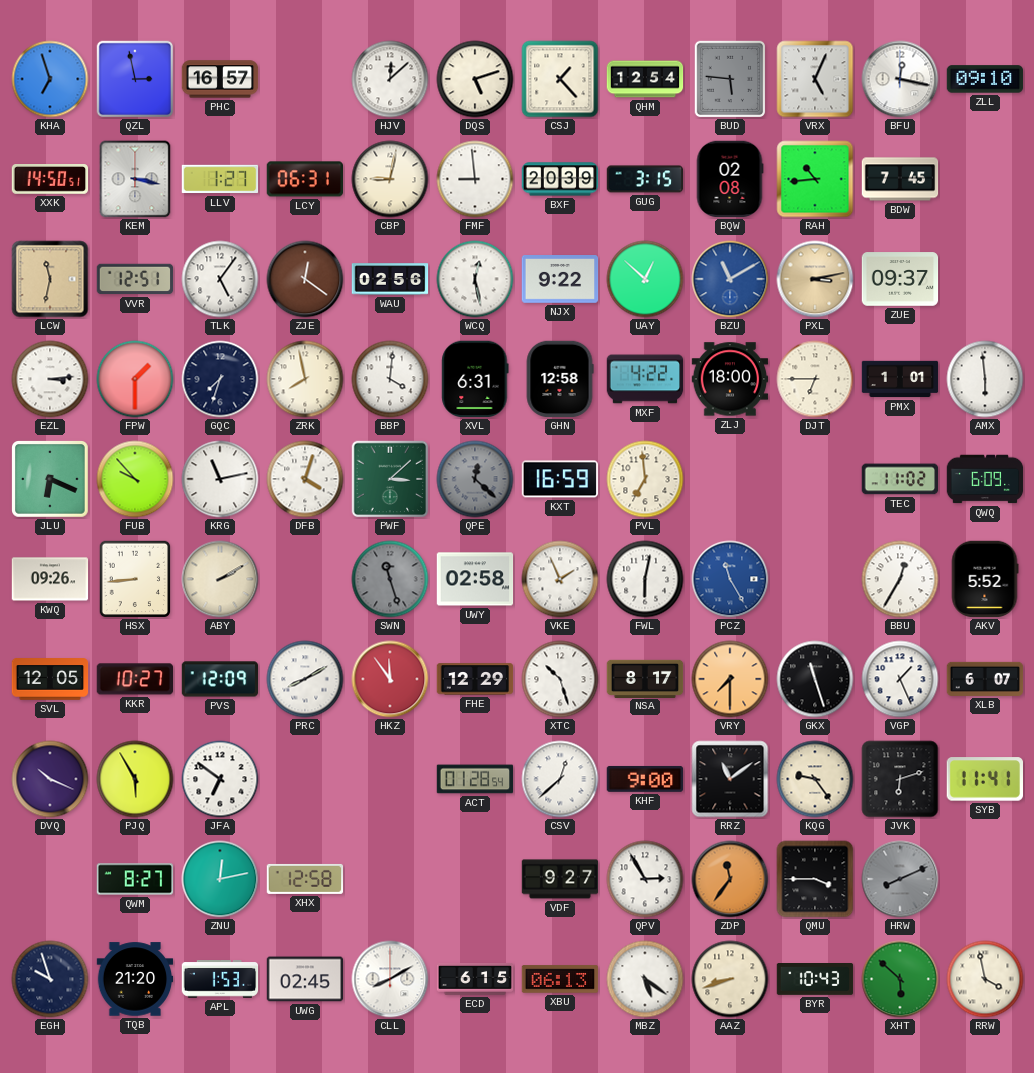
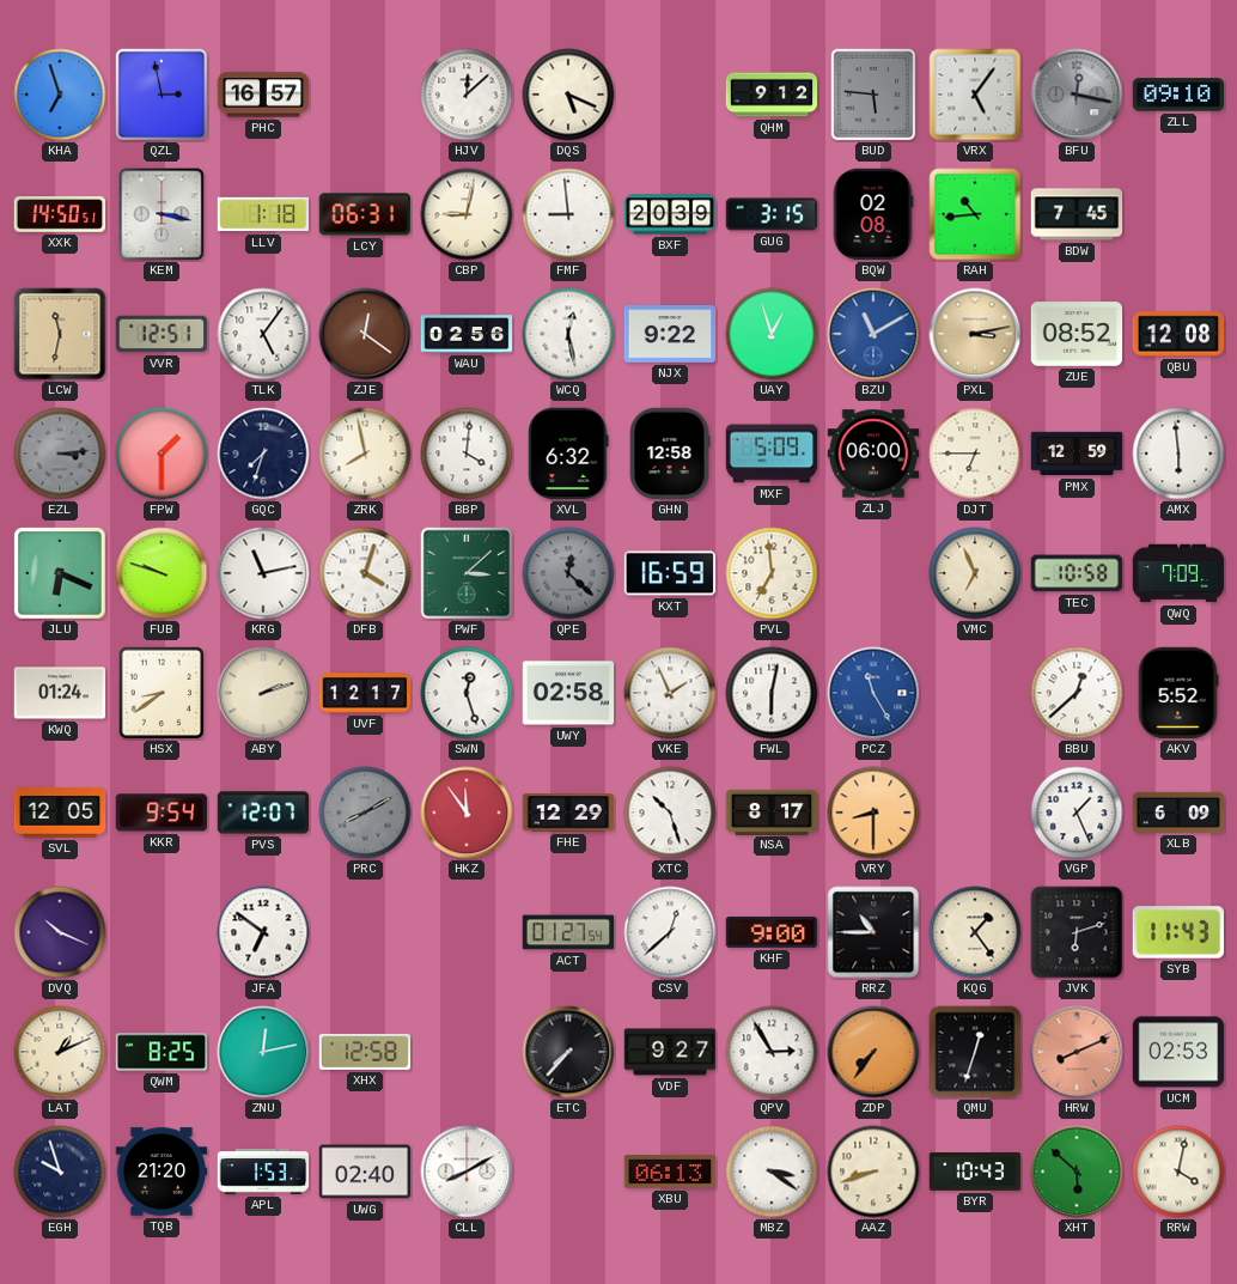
DQS: 5:12 -> 5:19
CSJ: 1:23 -> none
QHM: 12:54 -> 9:12
VRX: 5:04 -> 5:06
BFU dial: white -> grey
LLV: 1:27 -> 1:18
UAY: 12:52 -> 12:57
ZUE: 09:37 -> 08:52
QBU: none -> 12:08
EZL dial: white -> grey
XVL: 6:31 -> 6:32
MXF: 4:22 -> 5:09
ZLJ: 18:00 -> 06:00
PMX: 1:01 -> 12:59
FUB: 9:53 -> 9:48
VMC: none -> 6:56
TEC: 11:02 -> 10:58
QWQ: 6:09 -> 7:09
KWQ: 09:26 -> 01:24
HSX: 8:44 -> 8:39
ABY: 2:10 -> 2:12
UVF: none -> 12:17
SWN: 11:27 -> 12:27
SWN dial: grey -> white
BBU: 12:35 -> 12:38
KKR: 10:27 -> 9:54
PVS: 12:09 -> 12:07
PRC dial: white -> grey
VRY: 7:30 -> 8:30
GKX: 11:27 -> none
XLB: 6:07 -> 6:09
PJQ: 5:55 -> none
ACT: 01:28 -> 01:27
RRZ: 11:09 -> 10:45
KQG: 9:24 -> 1:24
SYB: 11:41 -> 11:43
LAT: none -> 1:11
QWM: 8:27 -> 8:25
ETC: none -> 7:37
ZDP: 11:36 -> 7:36
QMU: 3:45 -> 12:33
HRW dial: grey -> salmon
UCM: none -> 02:53
UWG: 02:45 -> 02:40
ECD: 6:15 -> none
MBZ: 5:21 -> 3:21
RRW: 3:58 -> 4:02
